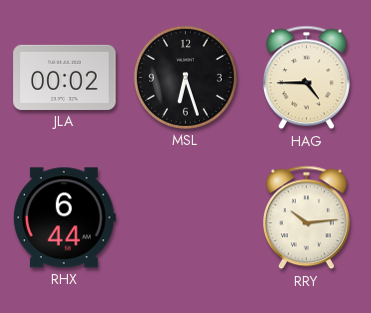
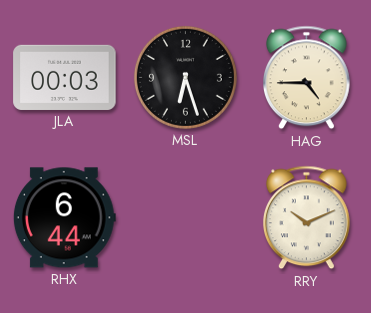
JLA: 00:02 -> 00:03
RRY: 10:14 -> 10:11
